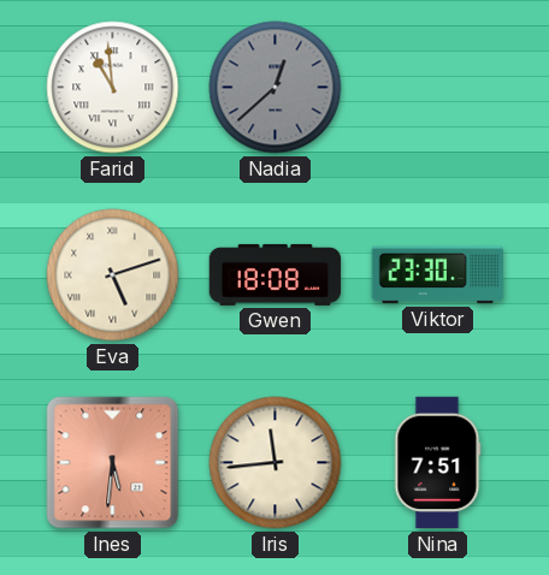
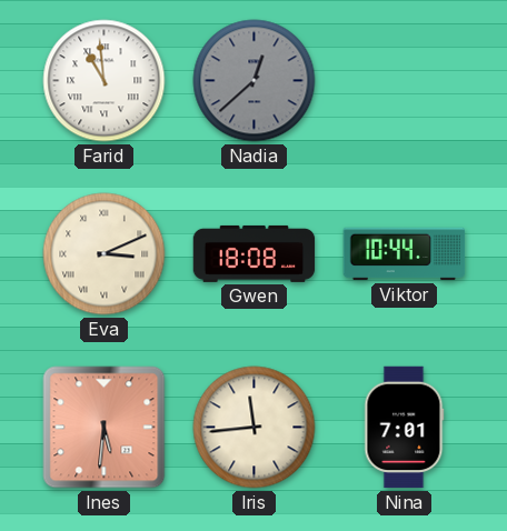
Eva: 5:12 -> 3:11
Viktor: 23:30 -> 10:44
Nina: 7:51 -> 7:01
